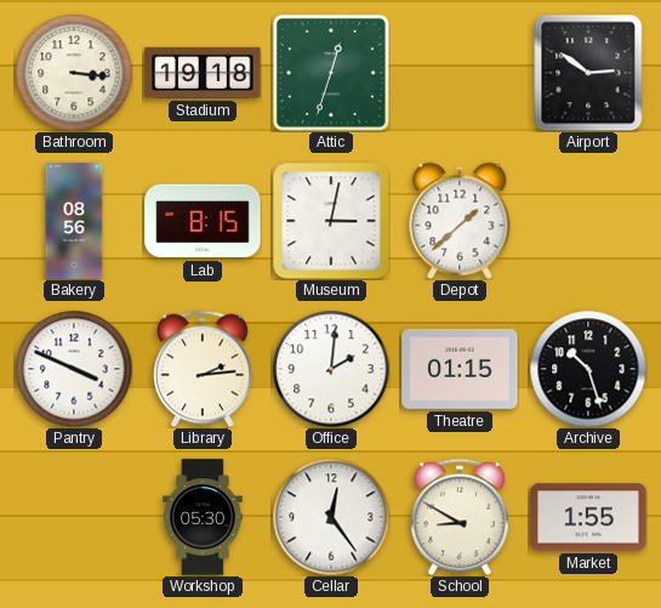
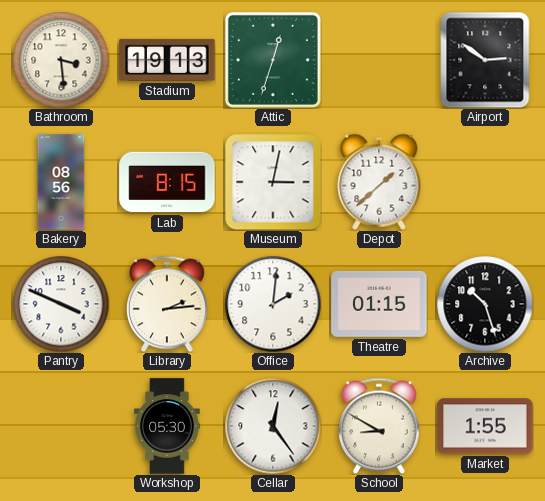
Bathroom: 3:16 -> 3:29
Stadium: 19:18 -> 19:13
